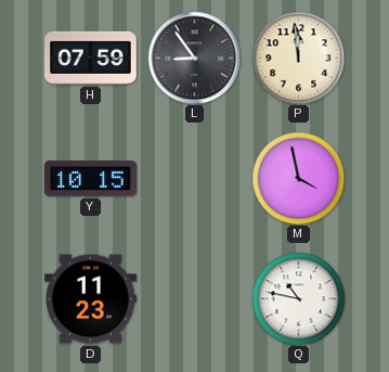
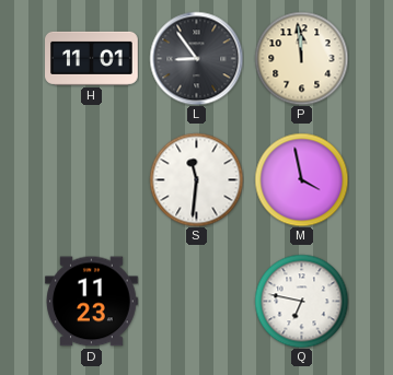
H: 07:59 -> 11:01
Y: 10:15 -> none
S: none -> 11:31
Q: 10:47 -> 6:47
